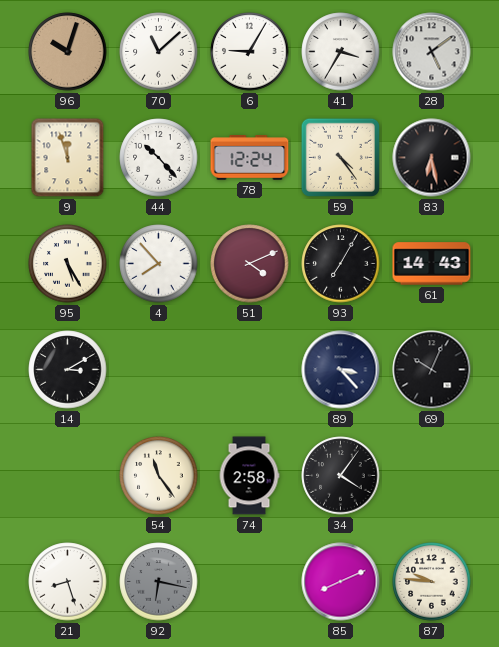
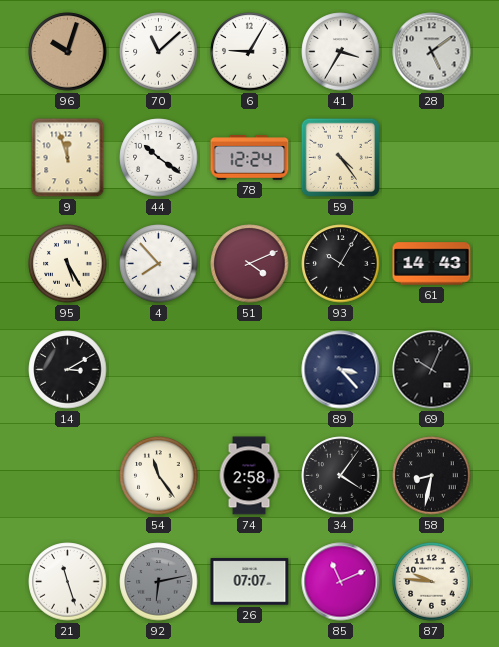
44: 10:23 -> 10:21
83: 6:28 -> none
93: 7:05 -> 10:05
58: none -> 8:32
21: 8:27 -> 11:27
92: 6:17 -> 6:13
26: none -> 07:07
85: 8:11 -> 11:11
